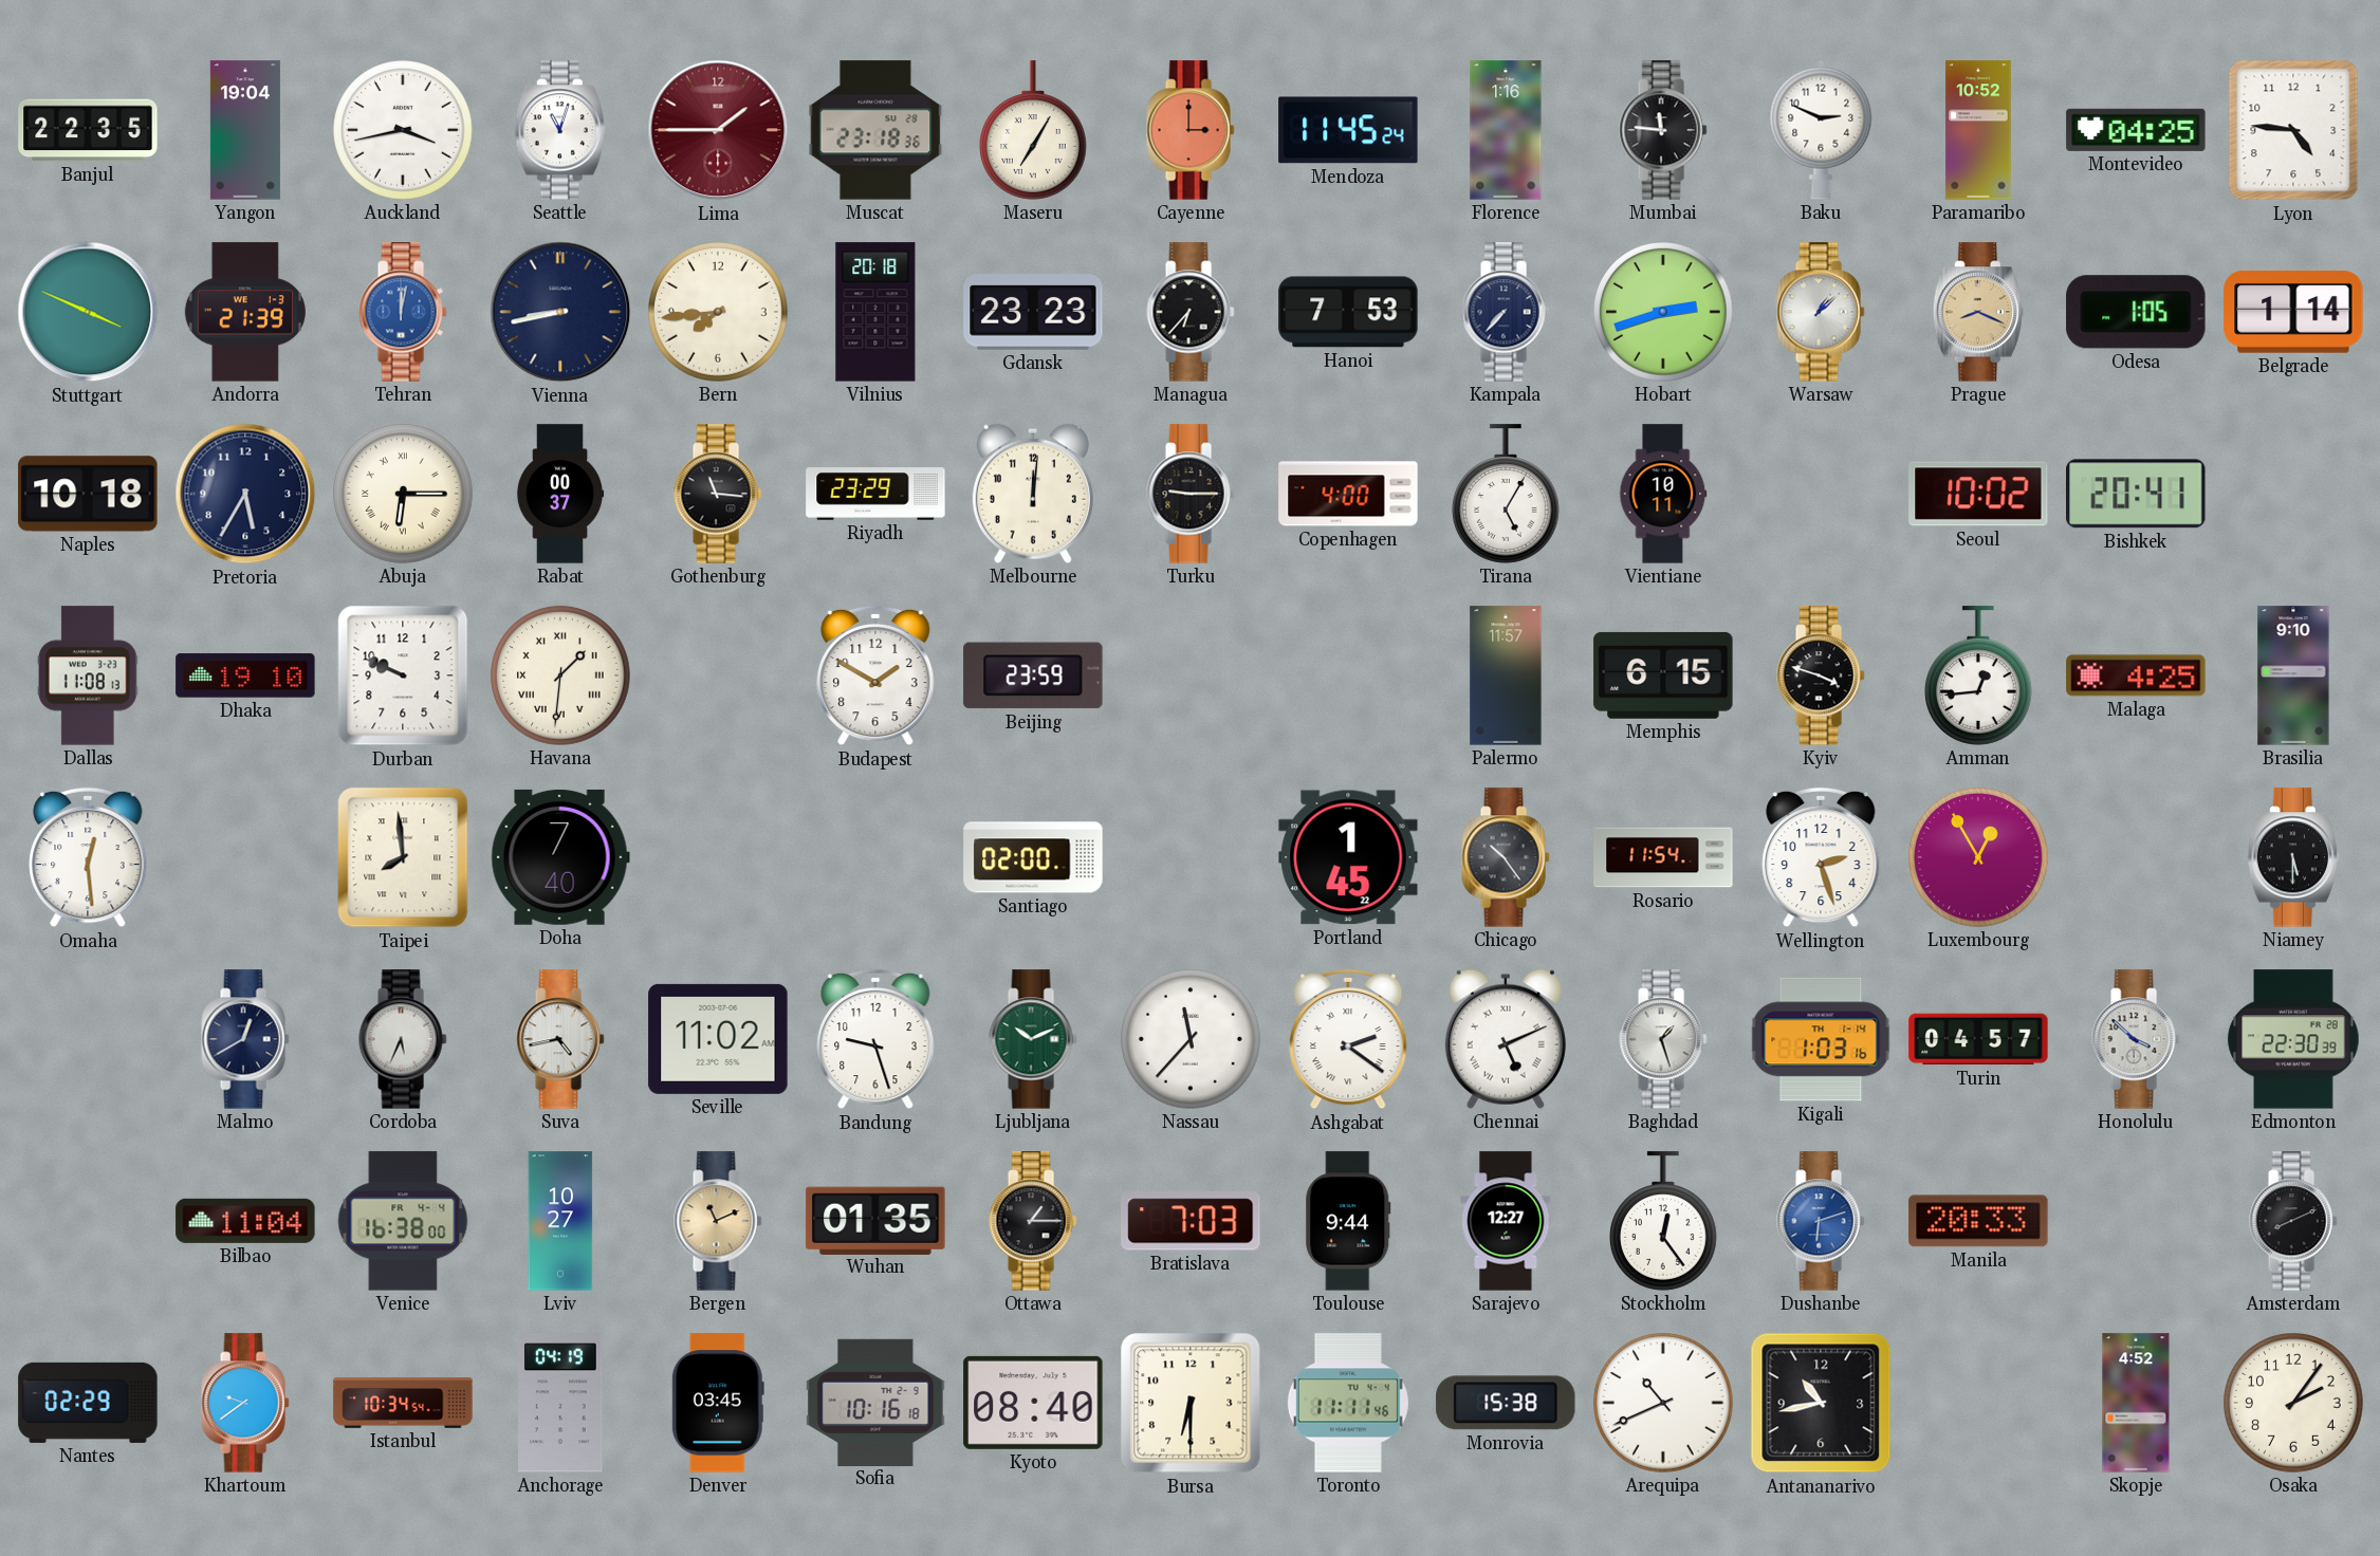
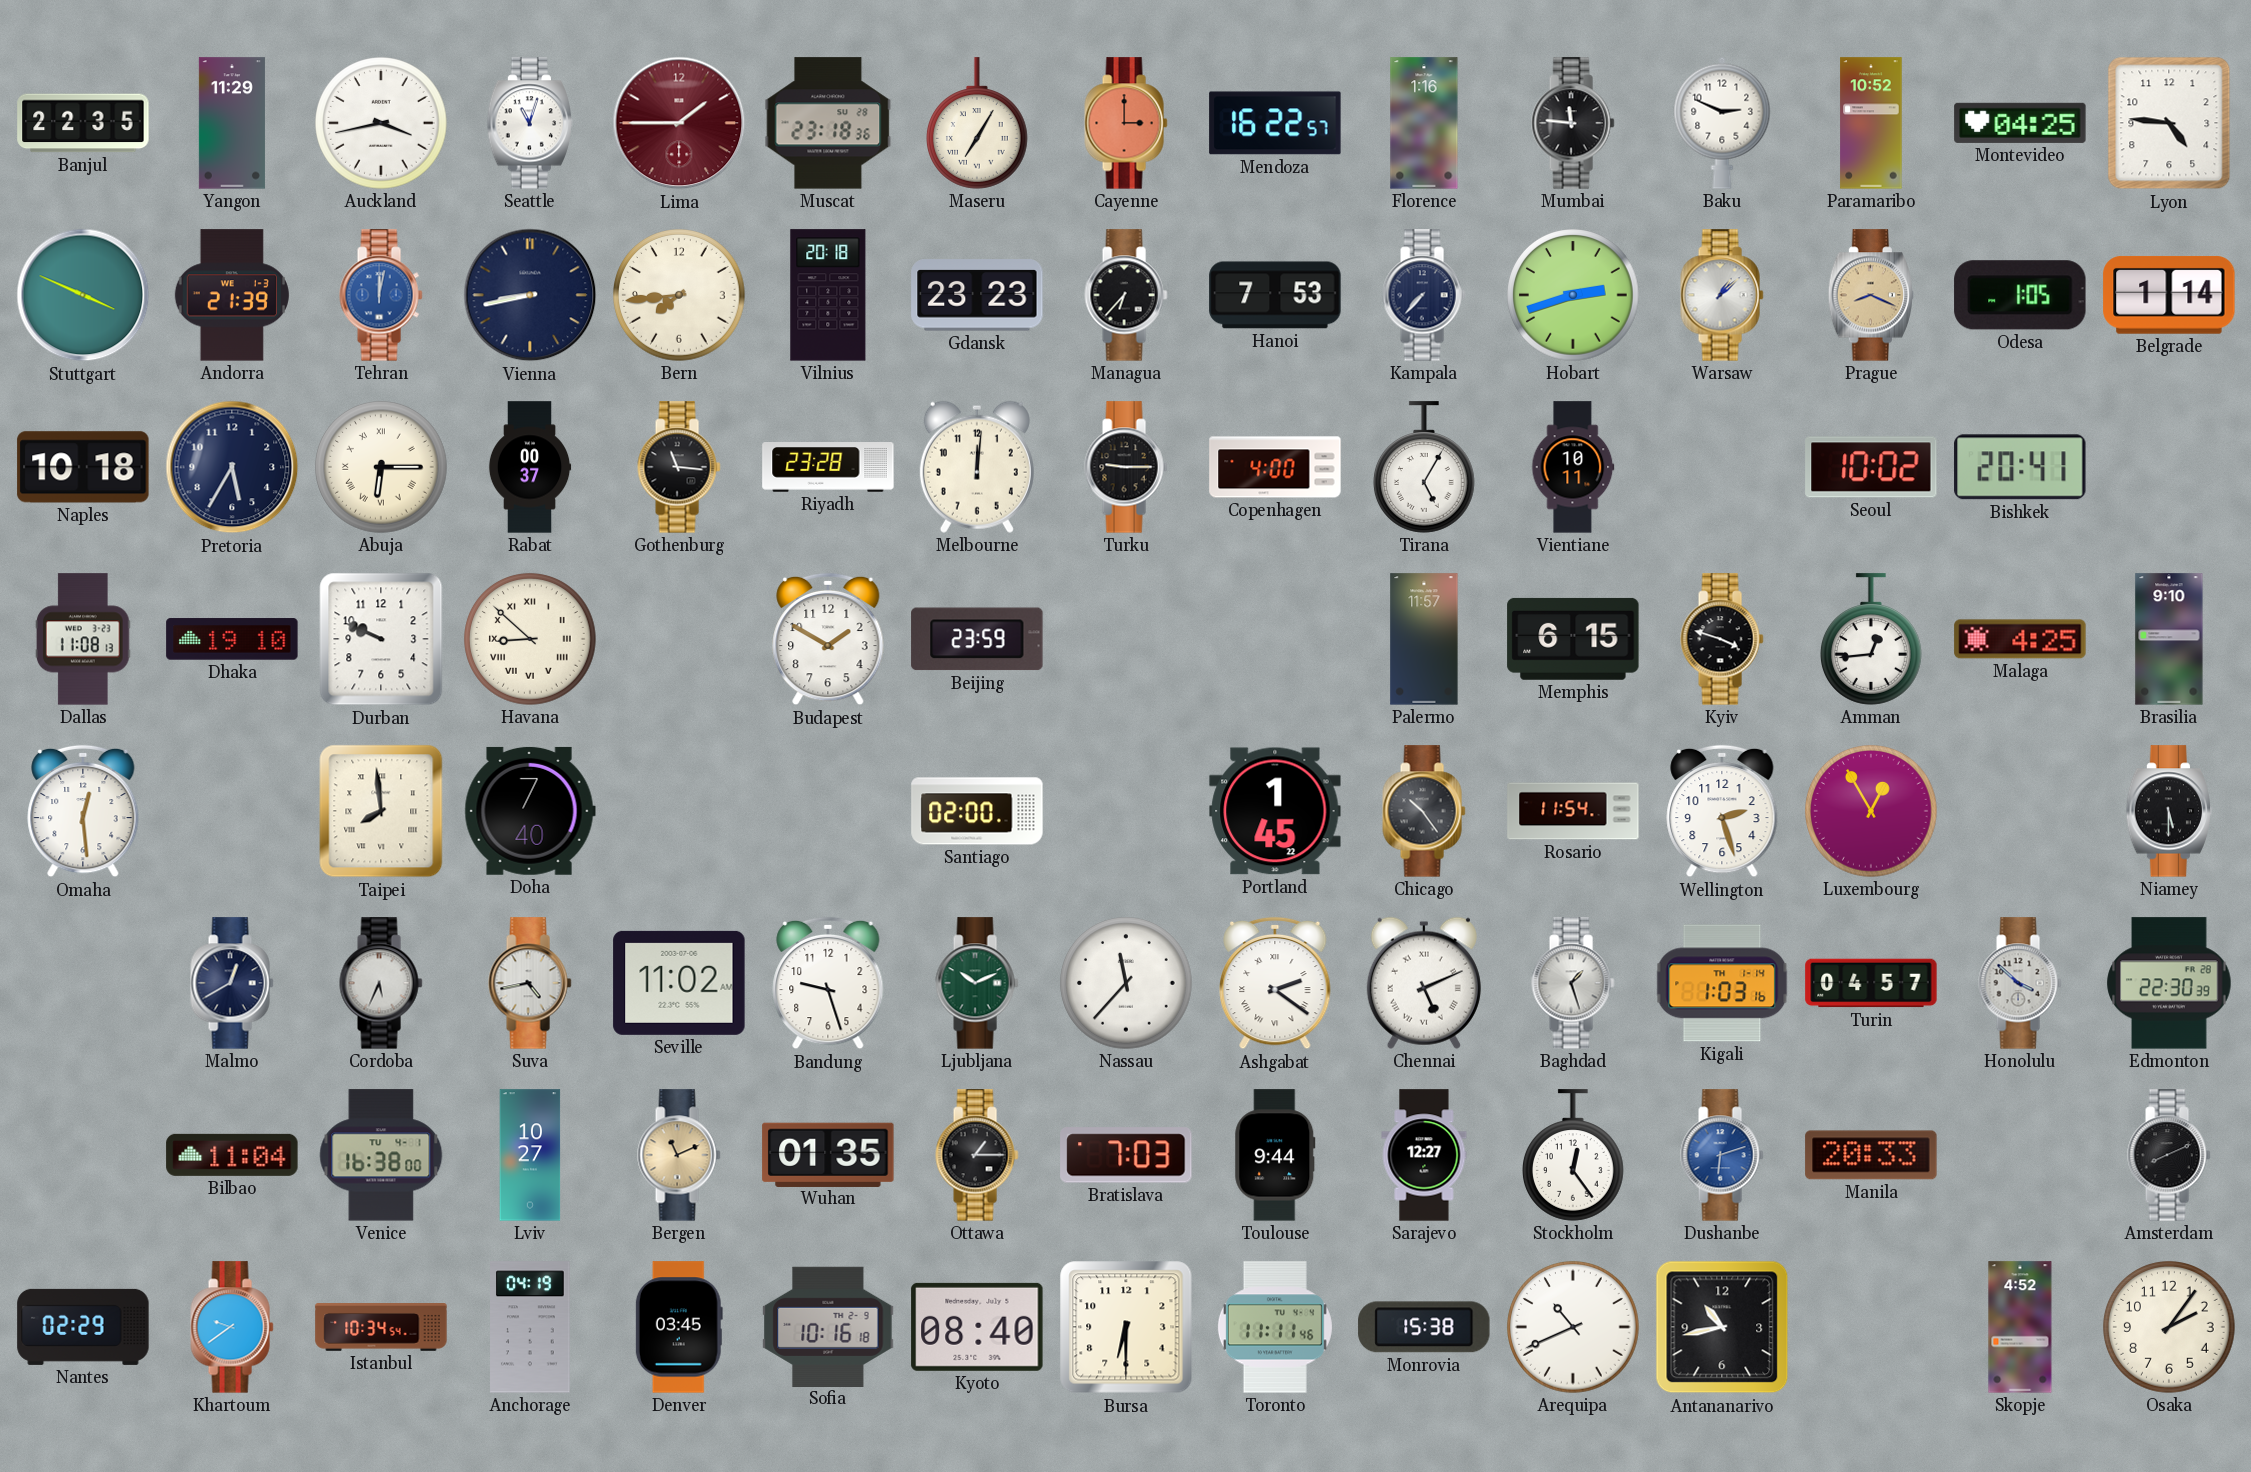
Yangon: 19:04 -> 11:29
Mendoza: 11:45 -> 16:22
Riyadh: 23:29 -> 23:28
Havana: 1:31 -> 8:52
Venice date: FR 4-4 -> TU 4-1
